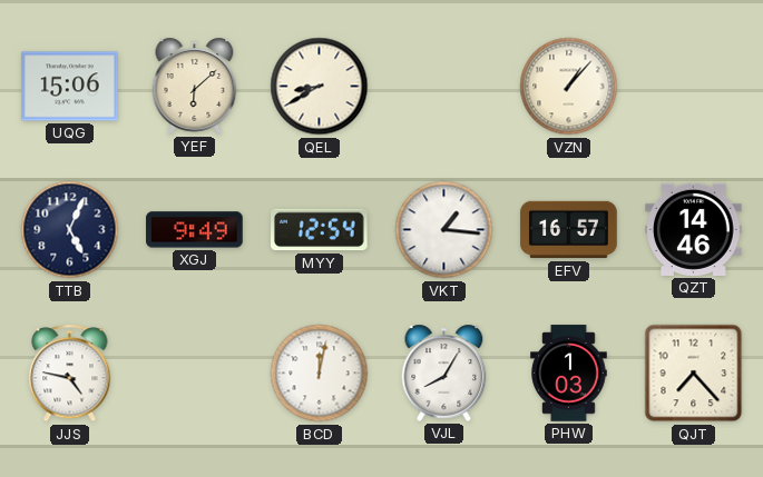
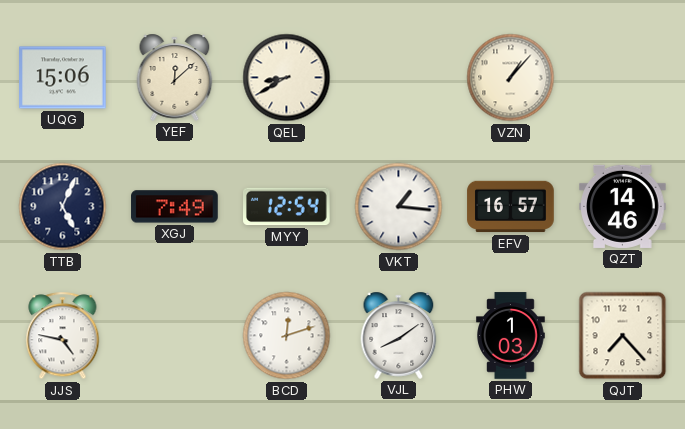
YEF: 6:08 -> 12:08
XGJ: 9:49 -> 7:49
BCD: 12:02 -> 12:12
VJL: 8:05 -> 8:09
